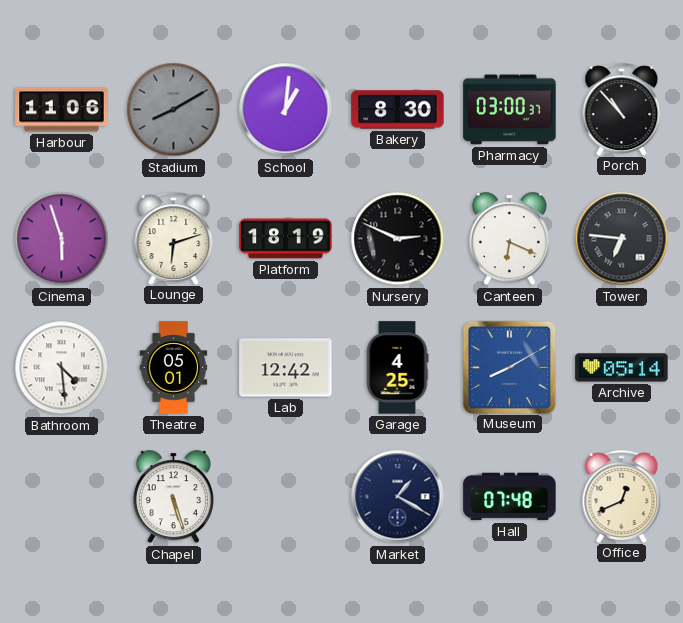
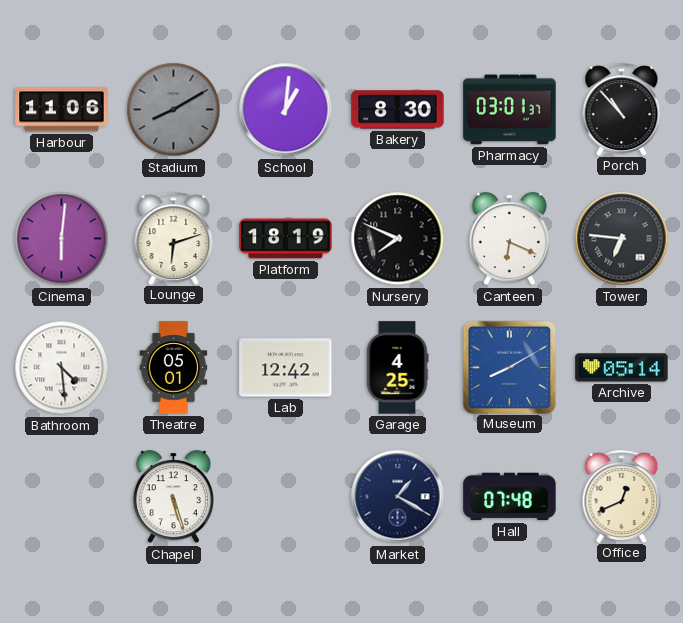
Pharmacy: 03:00 -> 03:01
Cinema: 5:57 -> 6:01
Nursery: 2:49 -> 7:49
